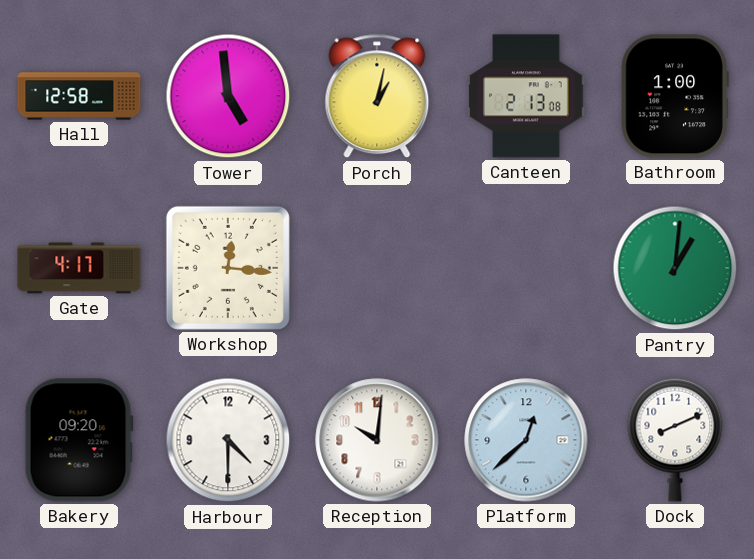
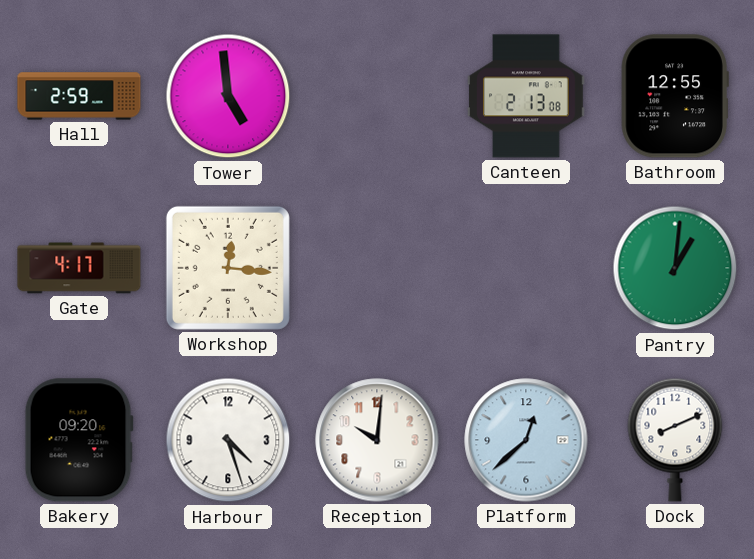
Hall: 12:58 -> 2:59
Porch: 1:02 -> none
Bathroom: 1:00 -> 12:55
Harbour: 4:30 -> 4:27
